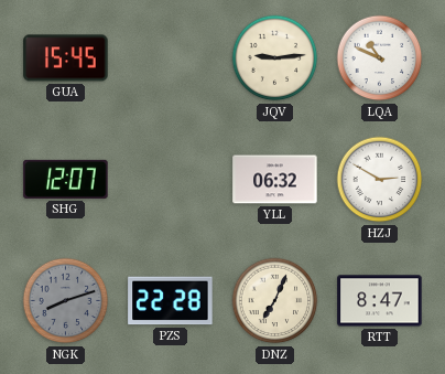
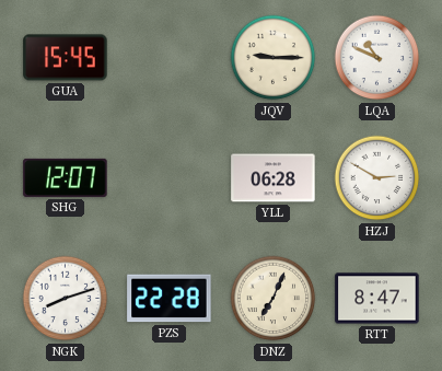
JQV: 9:14 -> 9:15
YLL: 06:32 -> 06:28
NGK dial: grey -> white
